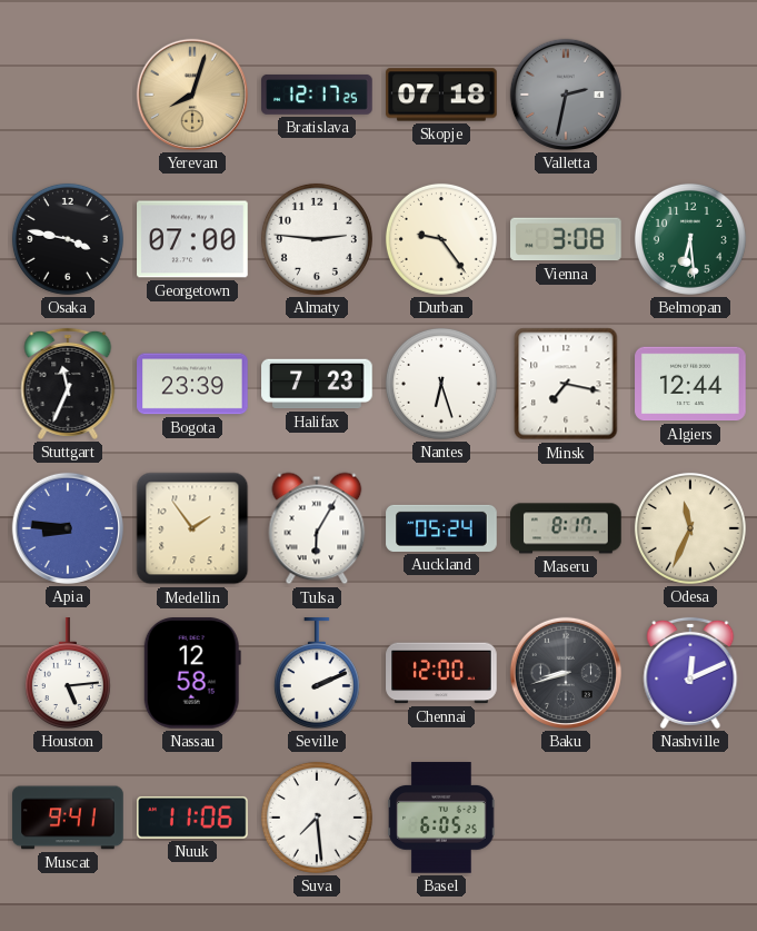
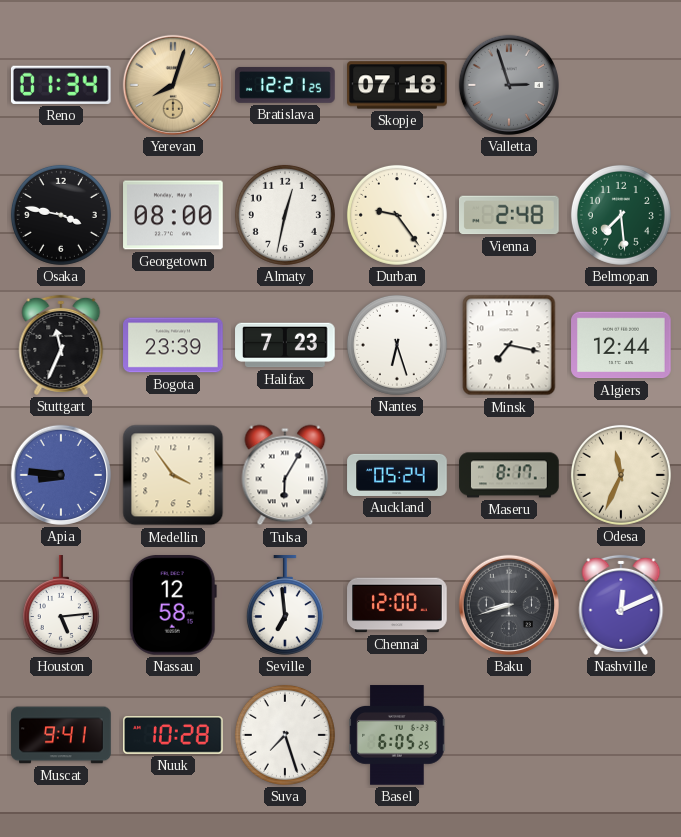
Reno: none -> 01:34
Bratislava: 12:17 -> 12:21
Valletta: 2:32 -> 2:57
Georgetown: 07:00 -> 08:00
Almaty: 2:46 -> 12:32
Vienna: 3:08 -> 2:48
Belmopan: 6:29 -> 7:29
Medellin: 1:54 -> 3:54
Seville: 2:11 -> 6:59
Nuuk: 11:06 -> 10:28
Suva: 7:29 -> 7:27
